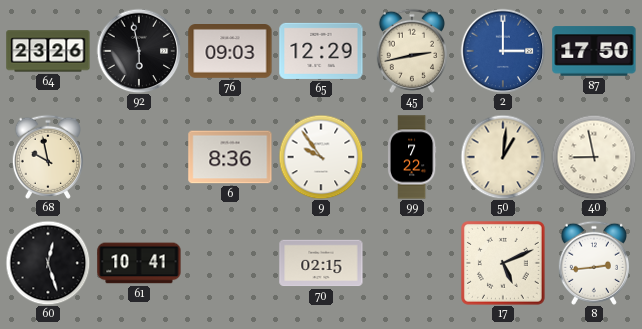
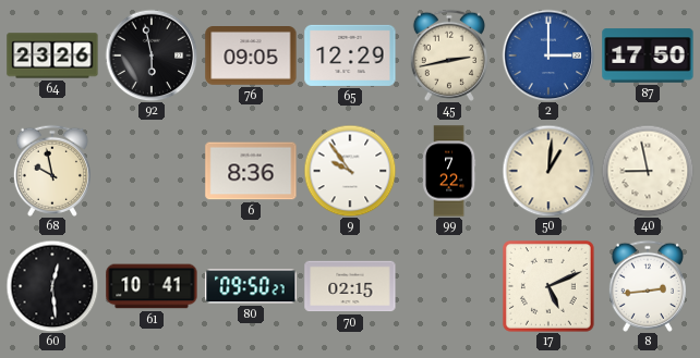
76: 09:03 -> 09:05
60: 12:27 -> 12:29
80: none -> 09:50
